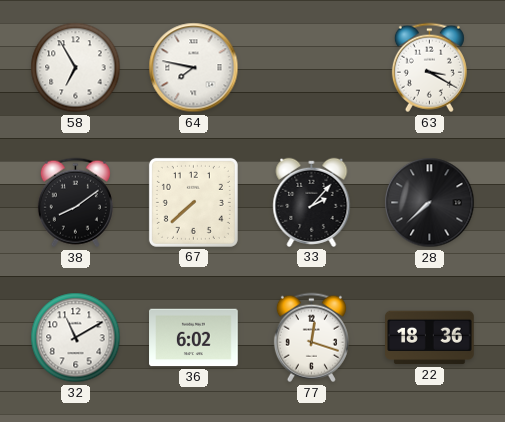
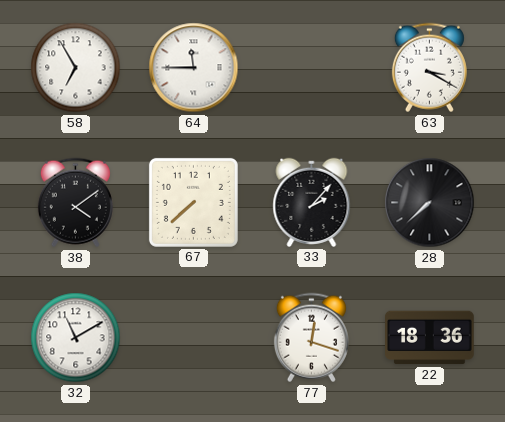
64: 7:47 -> 11:45
38: 8:09 -> 4:09
36: 6:02 -> none
